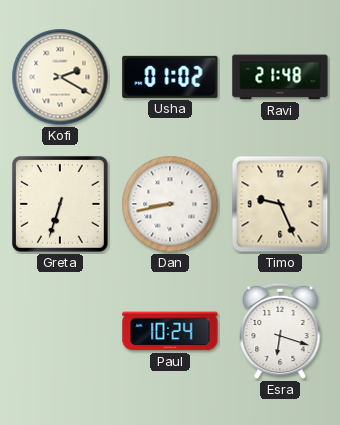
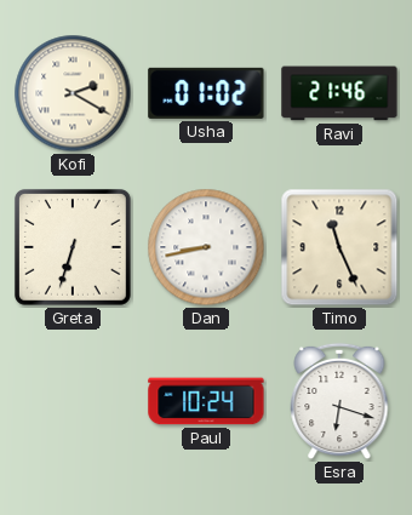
Ravi: 21:48 -> 21:46
Timo: 9:26 -> 11:26
